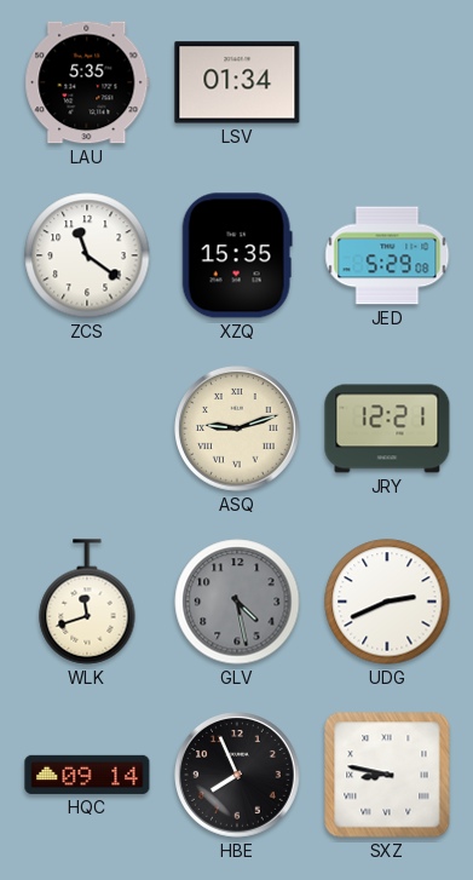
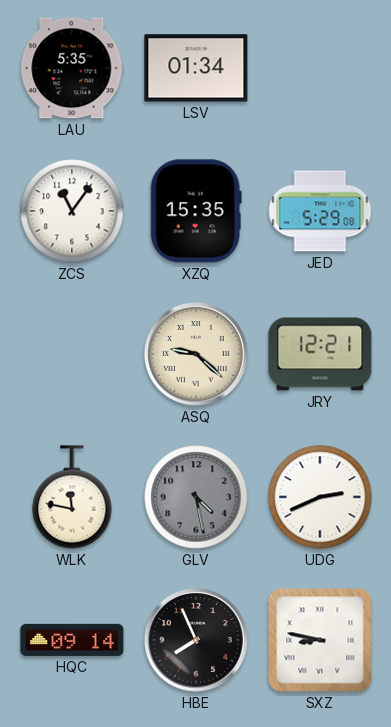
ZCS: 11:21 -> 11:06
ASQ: 9:12 -> 9:22
WLK: 11:42 -> 11:47
